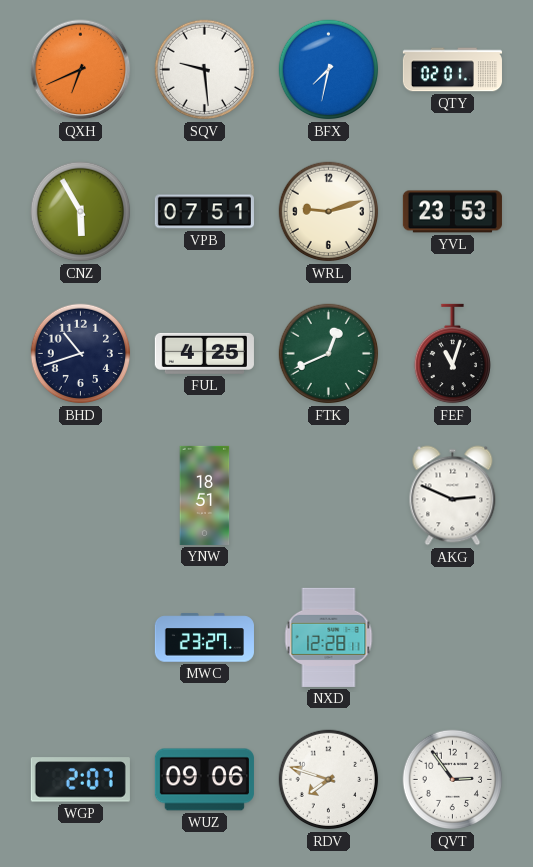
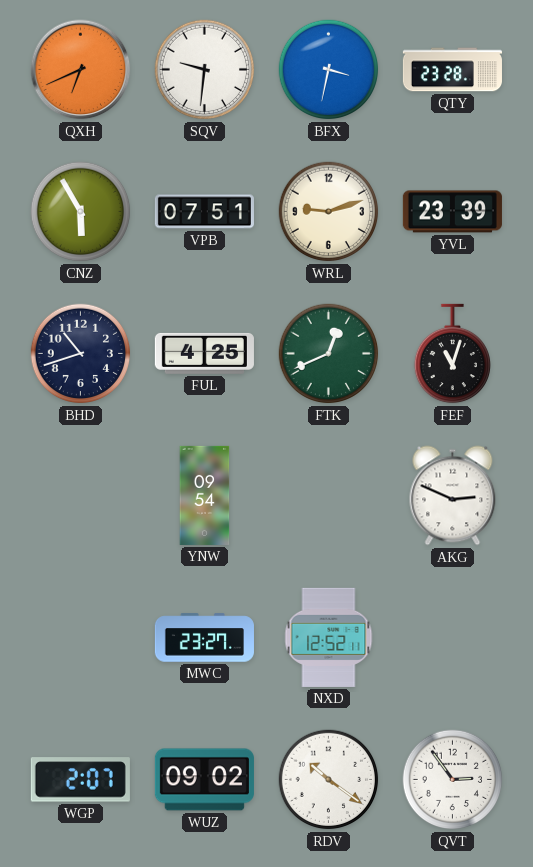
SQV: 9:29 -> 9:31
BFX: 7:32 -> 3:32
QTY: 02:01 -> 23:28
YVL: 23:53 -> 23:39
YNW: 18:51 -> 09:54
NXD: 12:28 -> 12:52
WUZ: 09:06 -> 09:02
RDV: 7:48 -> 10:21
